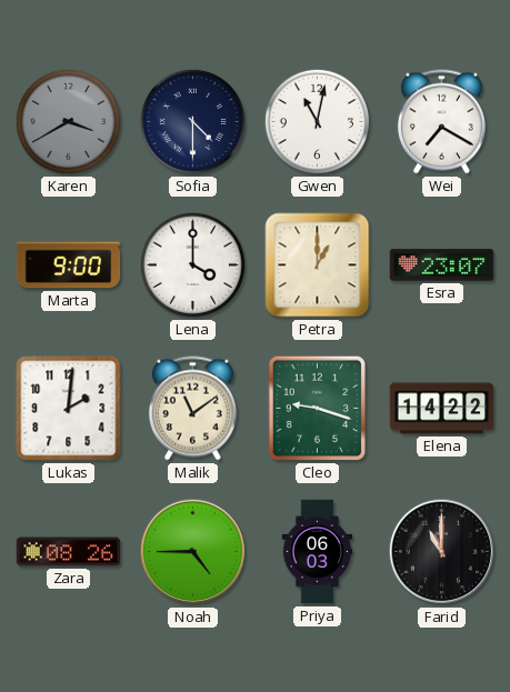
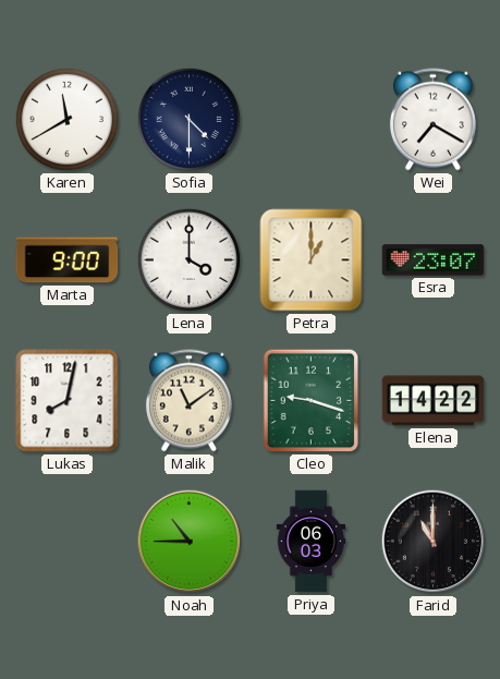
Karen: 3:40 -> 11:40
Karen dial: grey -> white
Gwen: 11:02 -> none
Lukas: 2:01 -> 8:02
Zara: 08:26 -> none
Noah: 4:45 -> 10:45
